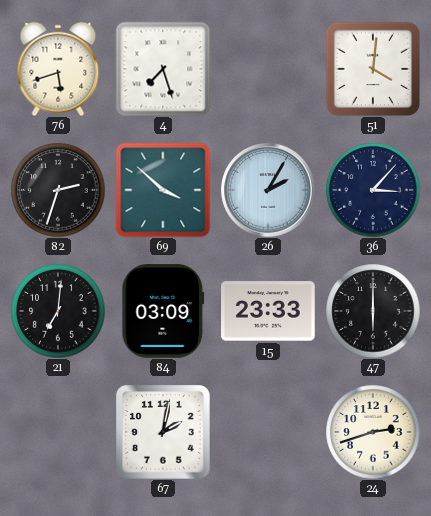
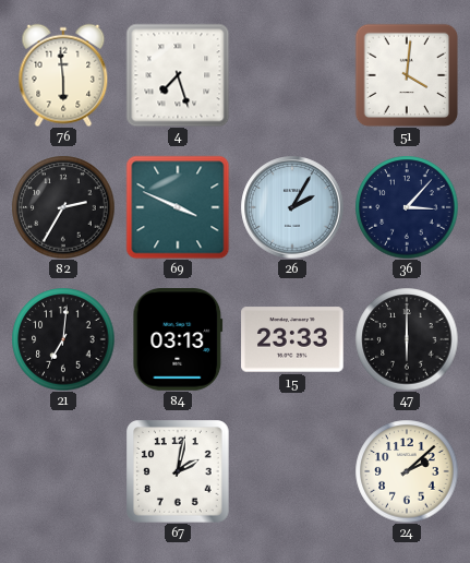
76: 5:42 -> 5:59
82: 2:33 -> 2:35
69: 3:52 -> 3:49
84: 03:09 -> 03:13
24: 2:42 -> 2:08
